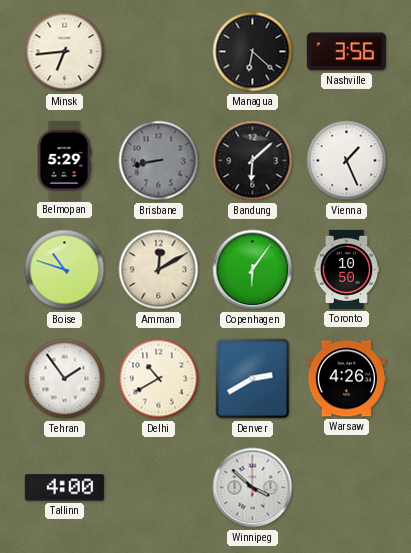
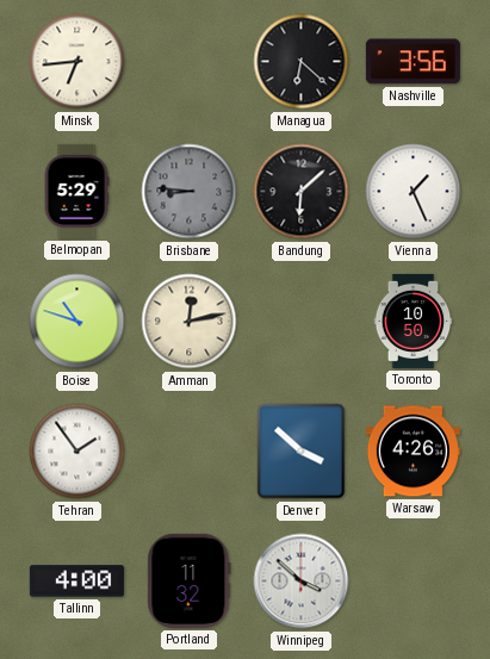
Brisbane: 8:43 -> 8:46
Amman: 12:10 -> 12:13
Copenhagen: 6:06 -> none
Delhi: 10:40 -> none
Denver: 2:40 -> 3:52
Portland: none -> 11:32
